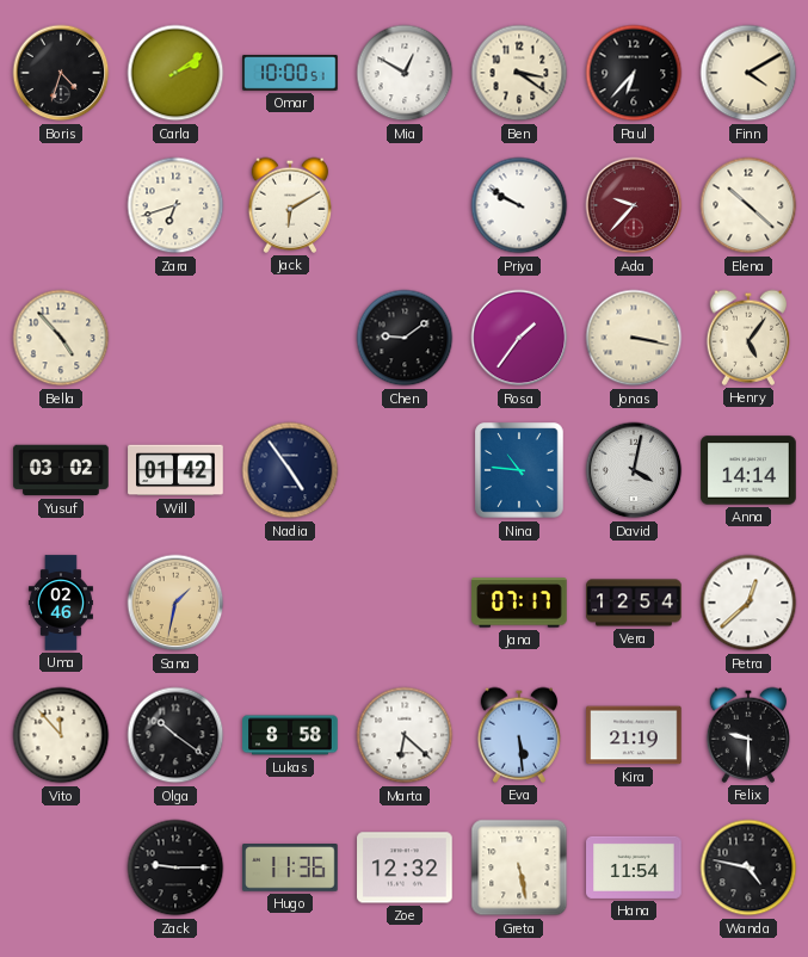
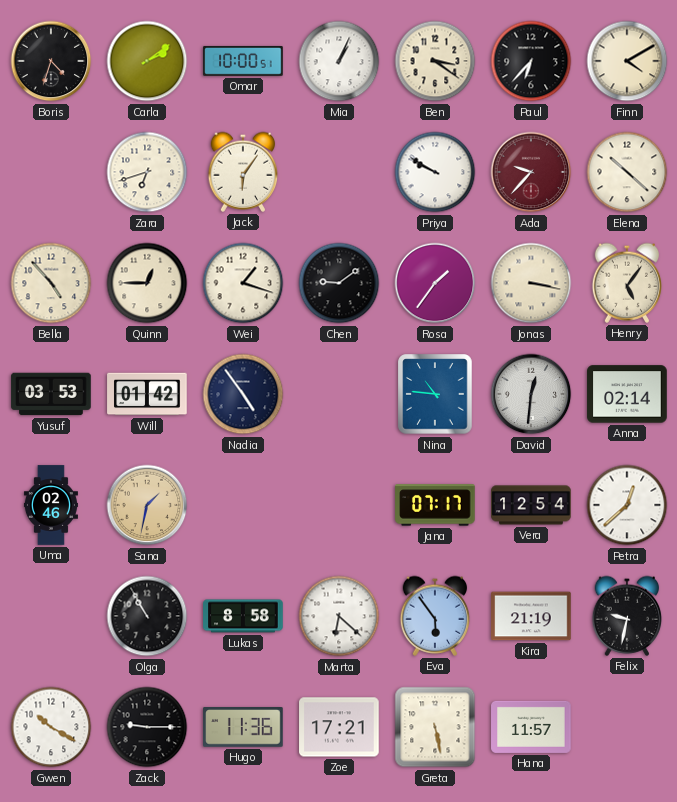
Mia: 12:50 -> 1:04
Jack: 6:10 -> 6:06
Quinn: none -> 12:45
Wei: none -> 1:18
Yusuf: 03:02 -> 03:53
David: 4:02 -> 12:31
Anna: 14:14 -> 02:14
Vito: 11:53 -> none
Olga: 10:21 -> 10:55
Eva: 5:29 -> 5:54
Felix: 9:30 -> 9:32
Gwen: none -> 10:20
Zoe: 12:32 -> 17:21
Hana: 11:54 -> 11:57
Wanda: 4:47 -> none
